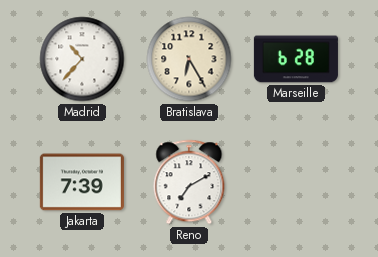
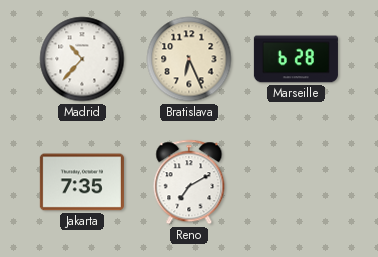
Bratislava: 6:25 -> 6:26
Jakarta: 7:39 -> 7:35
